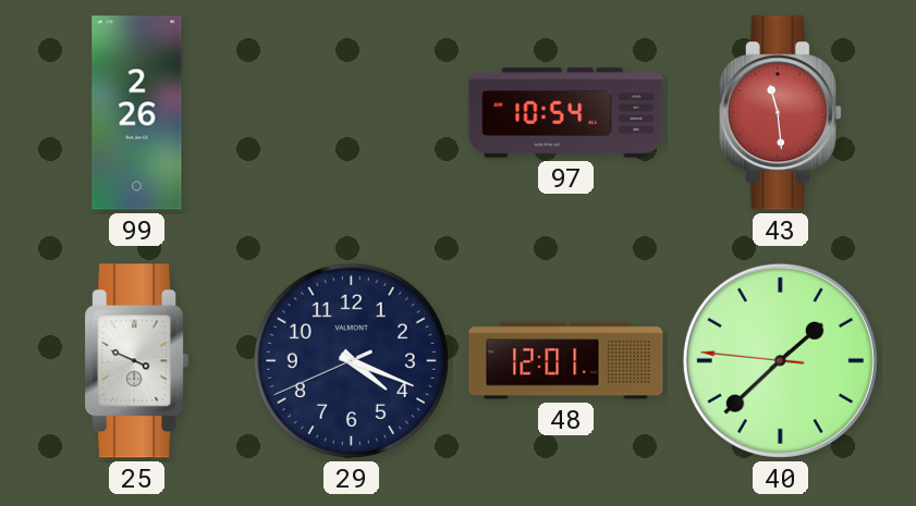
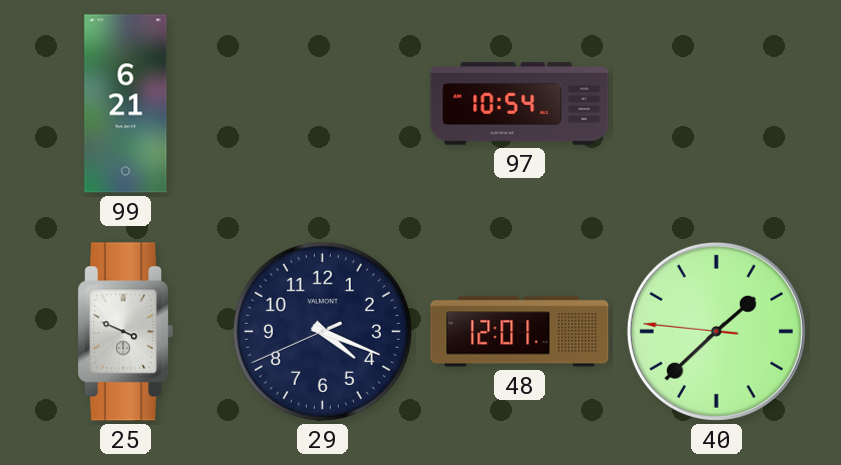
99: 2:26 -> 6:21
43: 11:29 -> none
